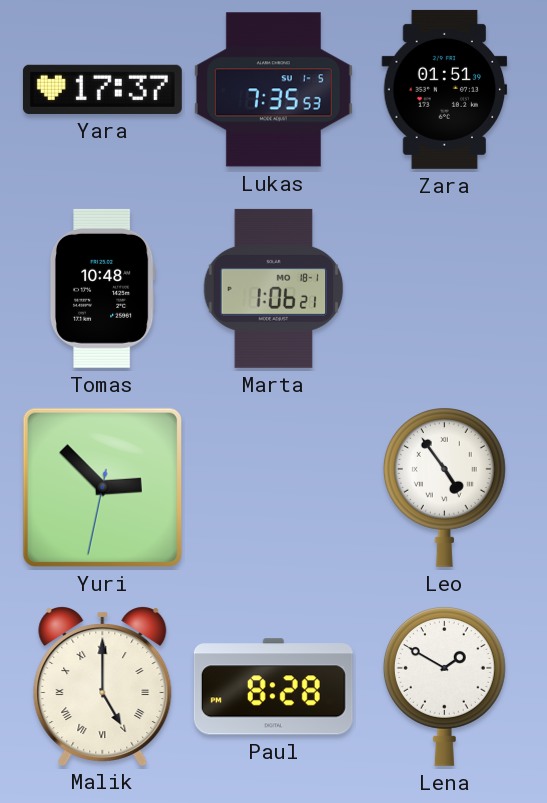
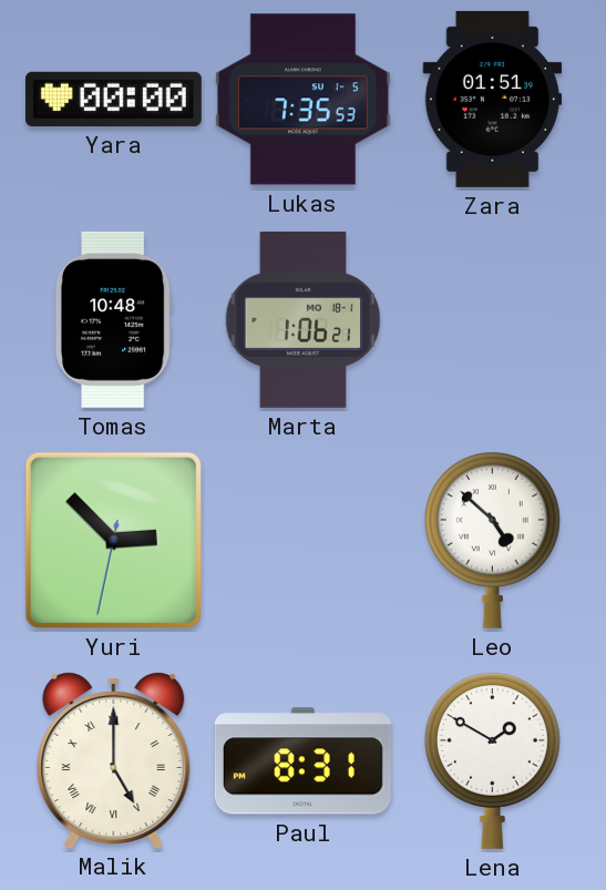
Yara: 17:37 -> 00:00
Leo: 4:54 -> 4:52
Paul: 8:28 -> 8:31
